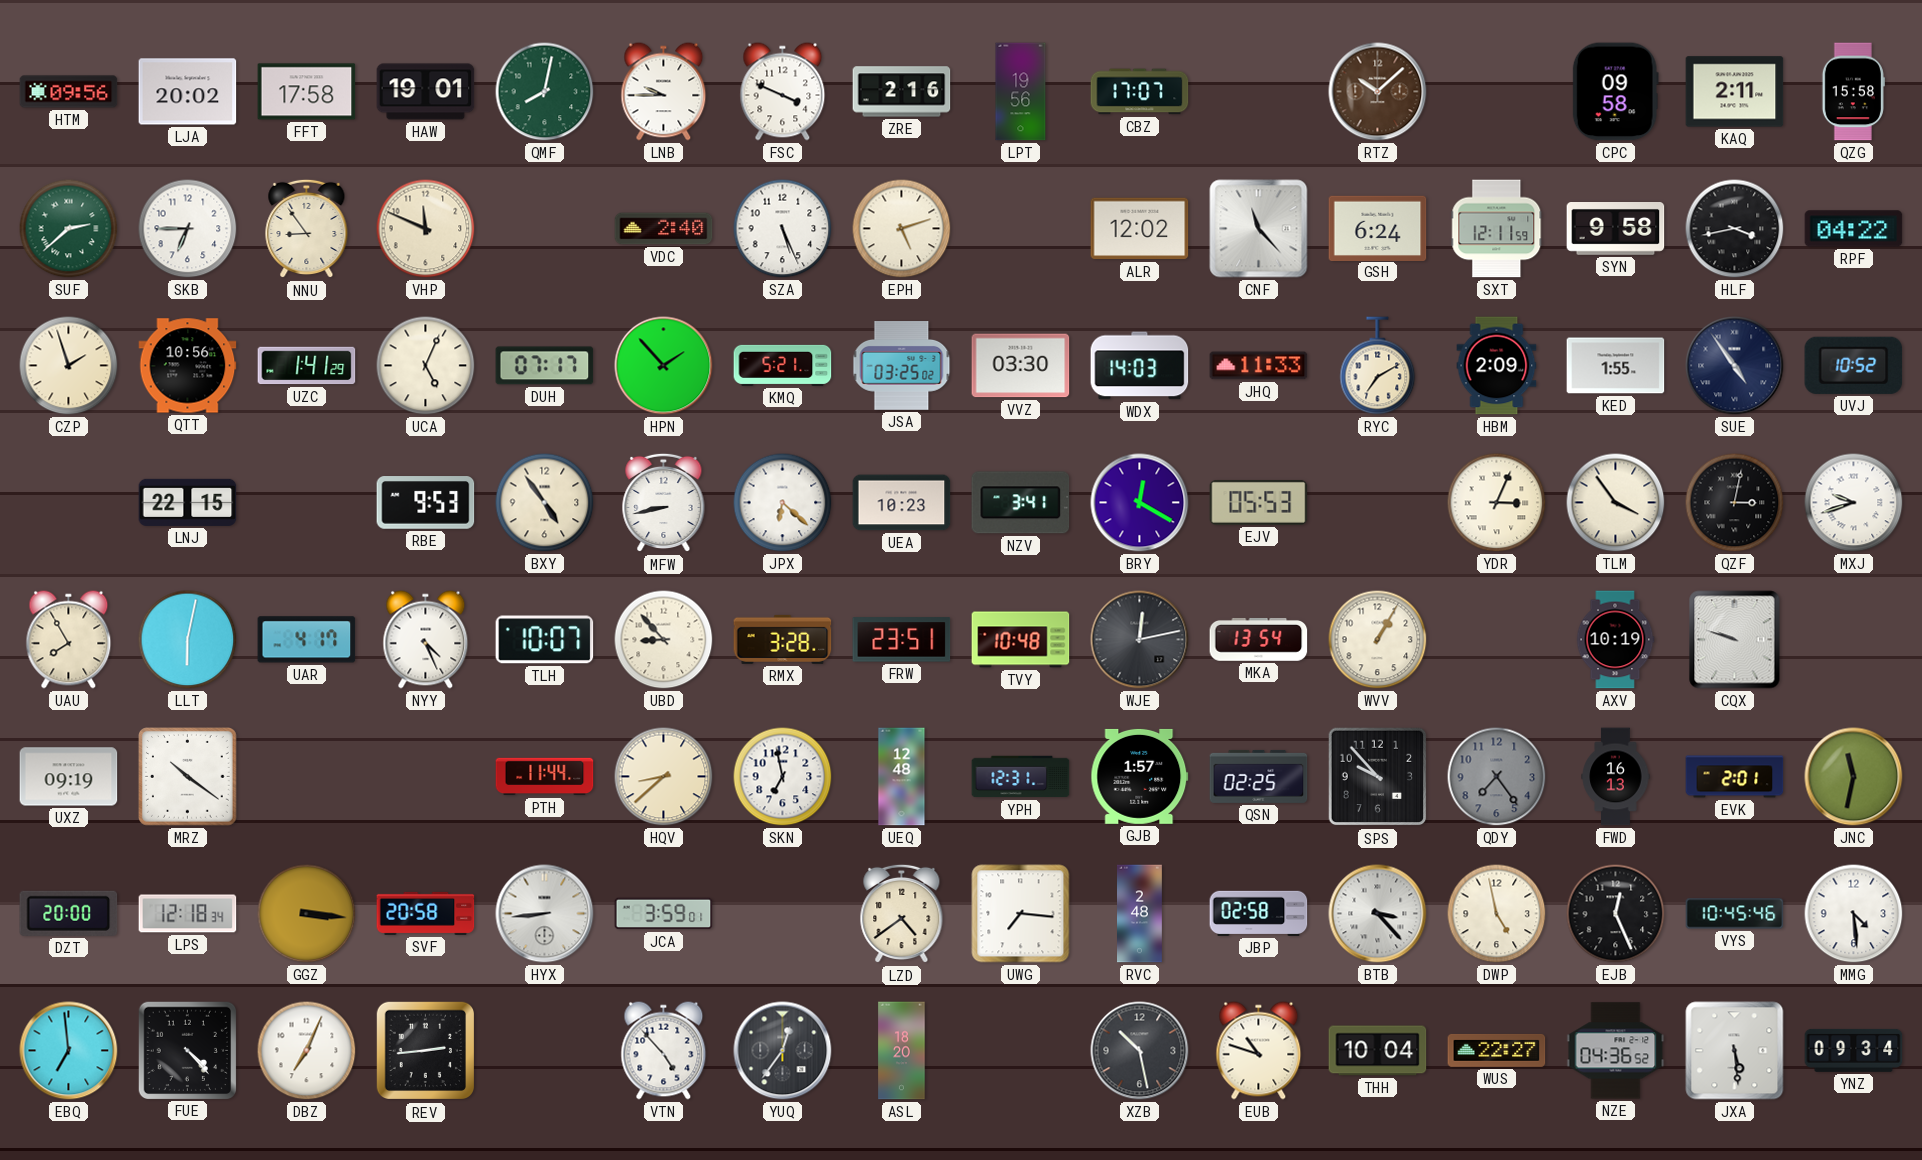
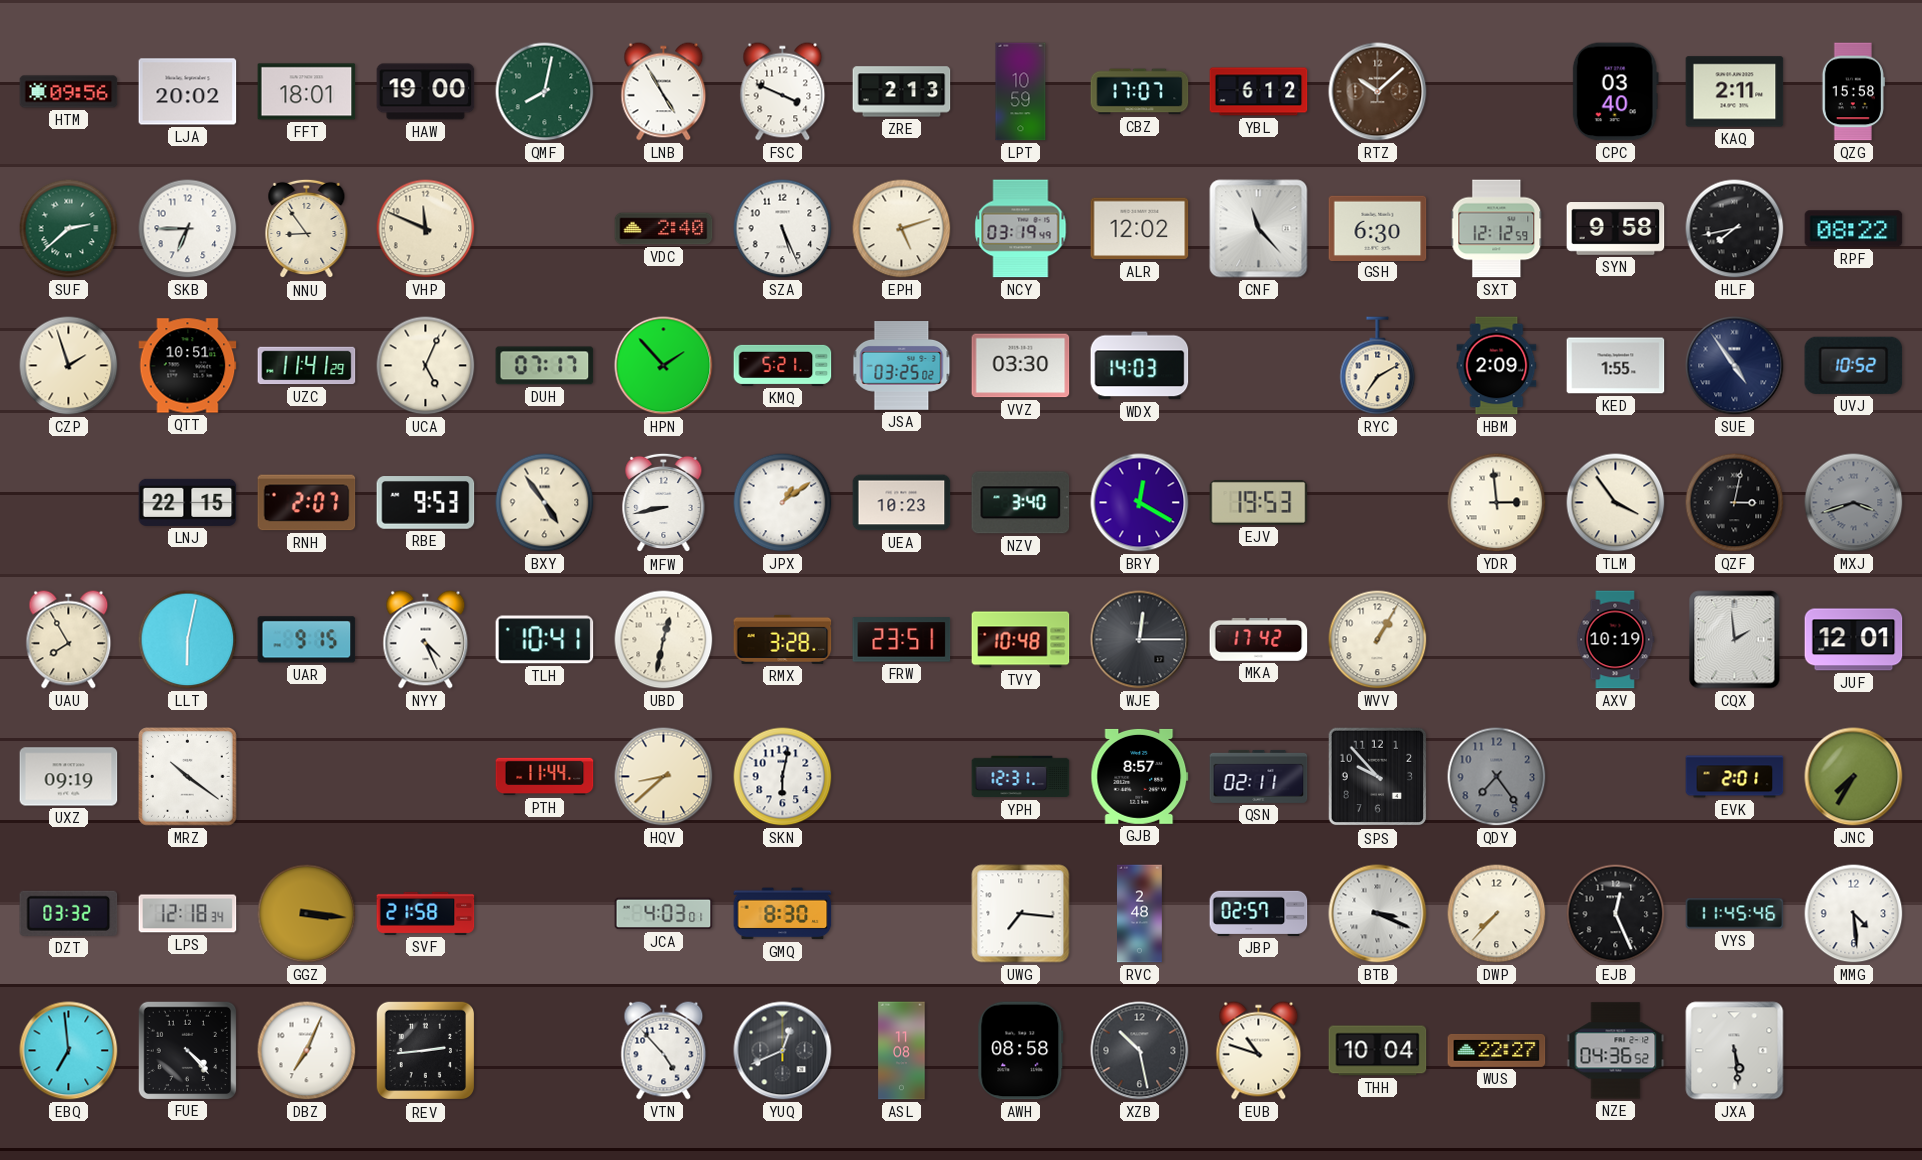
FFT: 17:58 -> 18:01
HAW: 19:01 -> 19:00
LNB: 9:45 -> 4:55
ZRE: 2:16 -> 2:13
LPT: 19:56 -> 10:59
YBL: none -> 6:12
CPC: 09:58 -> 03:40
NCY: none -> 03:19
GSH: 6:24 -> 6:30
SXT: 12:11 -> 12:12
HLF: 3:43 -> 7:43
RPF: 04:22 -> 08:22
QTT: 10:56 -> 10:51
UZC: 1:41 -> 11:41
JHQ: 11:33 -> none
RNH: none -> 2:07
JPX: 6:22 -> 1:09
NZV: 3:41 -> 3:40
EJV: 05:53 -> 19:53
YDR: 3:04 -> 2:59
MXJ: 9:42 -> 3:42
MXJ dial: white -> grey
UAR: 4:17 -> 9:15
TLH: 10:07 -> 10:41
UBD: 8:53 -> 12:32
WJE: 12:13 -> 12:15
MKA: 13:54 -> 17:42
CQX: 9:48 -> 1:59
JUF: none -> 12:01
SKN: 6:58 -> 6:02
UEQ: 12:48 -> none
GJB: 1:57 -> 8:57
QSN: 02:25 -> 02:11
FWD: 16:13 -> none
JNC: 11:32 -> 7:35
DZT: 20:00 -> 03:32
SVF: 20:58 -> 21:58
HYX: 8:44 -> none
JCA: 3:59 -> 4:03
GMQ: none -> 8:30
LZD: 4:39 -> none
JBP: 02:58 -> 02:57
BTB: 3:23 -> 3:19
DWP: 4:58 -> 7:37
VYS: 10:45 -> 11:45
YUQ: 12:36 -> 12:41
ASL: 18:20 -> 11:08
AWH: none -> 08:58
YNZ: 09:34 -> none
